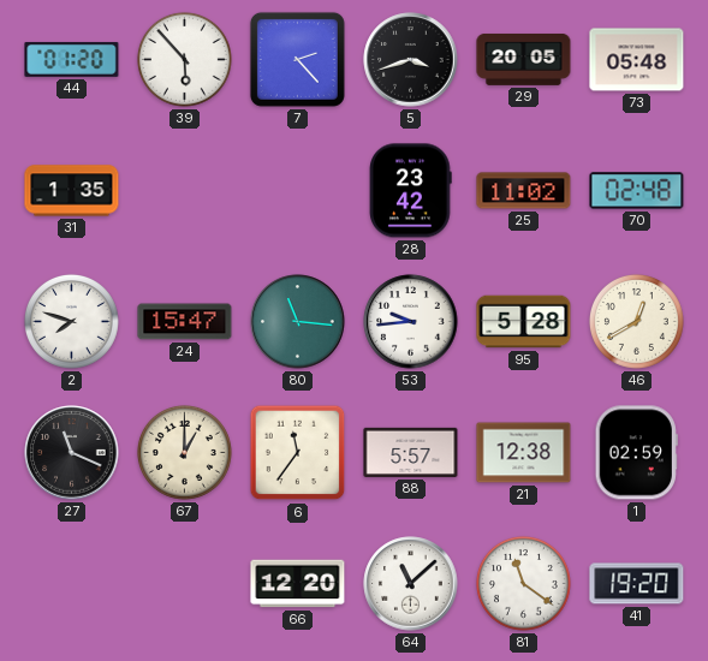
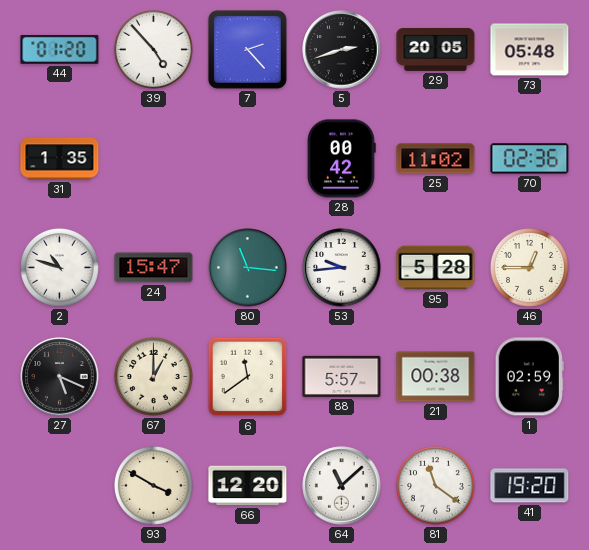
39: 5:53 -> 4:53
5: 3:42 -> 2:42
28: 23:42 -> 00:42
70: 02:48 -> 02:36
2: 7:48 -> 10:48
46: 12:40 -> 12:45
27: 11:19 -> 5:19
6: 11:36 -> 11:39
21: 12:38 -> 00:38
93: none -> 3:50
